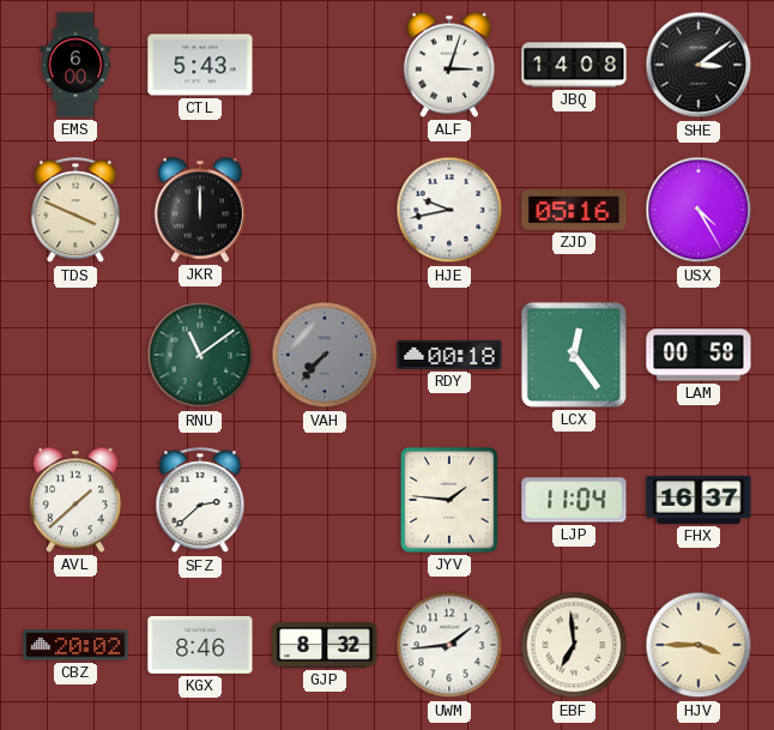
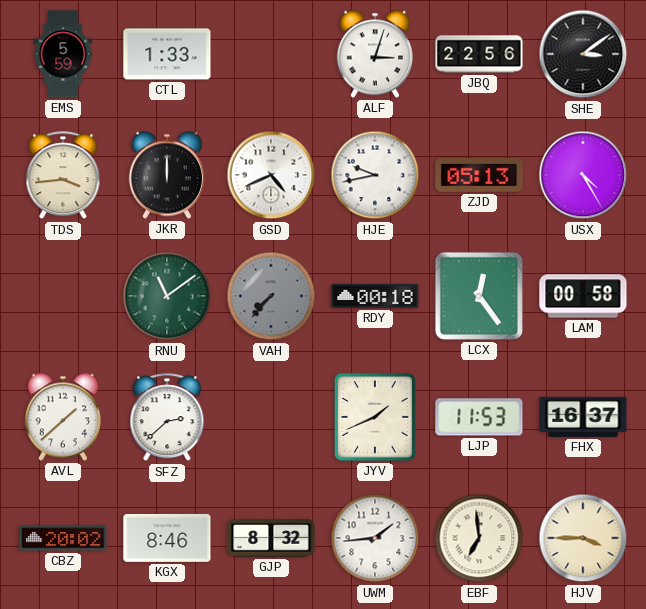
EMS: 6:00 -> 5:59
CTL: 5:43 -> 1:33
JBQ: 14:08 -> 22:56
TDS: 3:49 -> 3:44
GSD: none -> 4:41
ZJD: 05:16 -> 05:13
JYV: 1:46 -> 1:41
LJP: 11:04 -> 11:53
